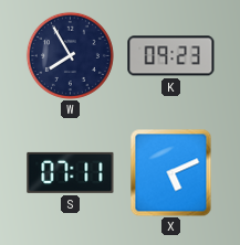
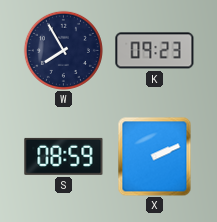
S: 07:11 -> 08:59
X: 5:11 -> 2:11
